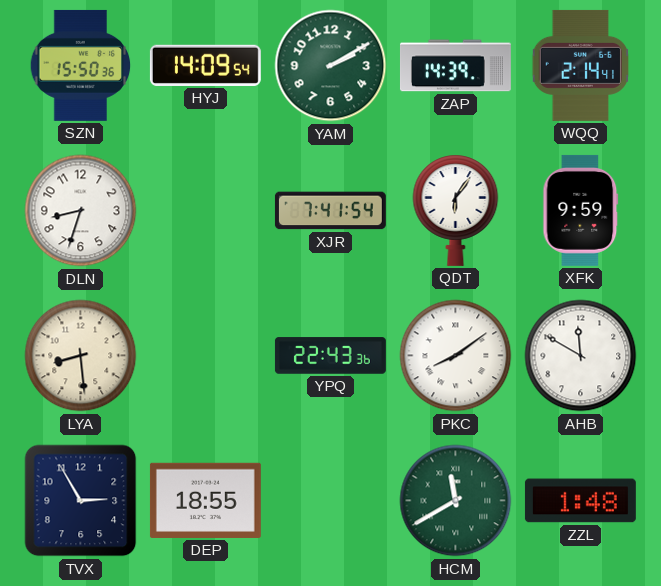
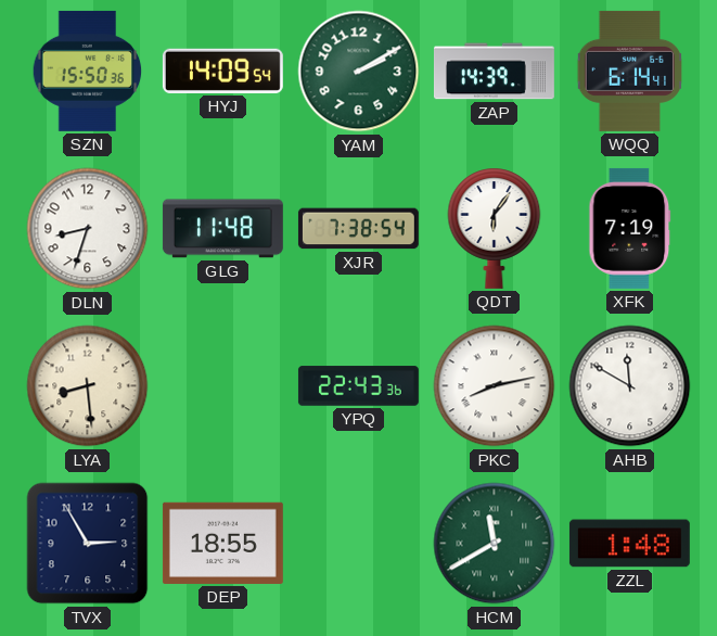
WQQ: 2:14 -> 6:14
GLG: none -> 11:48
XJR: 7:41 -> 7:38
XFK: 9:59 -> 7:19
PKC: 8:09 -> 8:13
